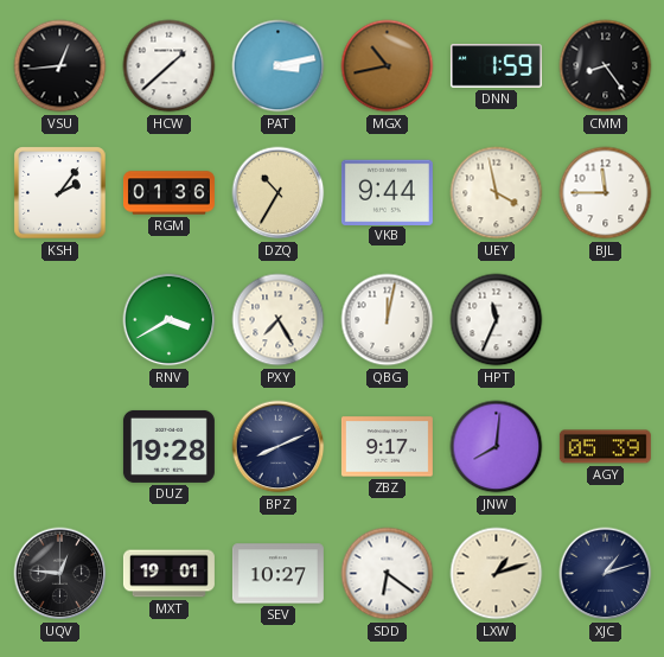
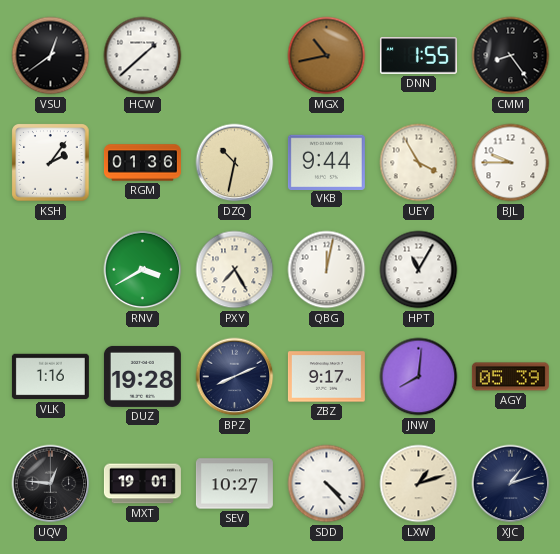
VSU: 12:44 -> 12:39
PAT: 3:13 -> none
DNN: 1:59 -> 1:55
DZQ: 10:35 -> 10:32
UEY: 3:58 -> 3:55
BJL: 11:45 -> 9:45
HPT: 11:34 -> 11:05
VLK: none -> 1:16
SDD: 6:21 -> 4:23
